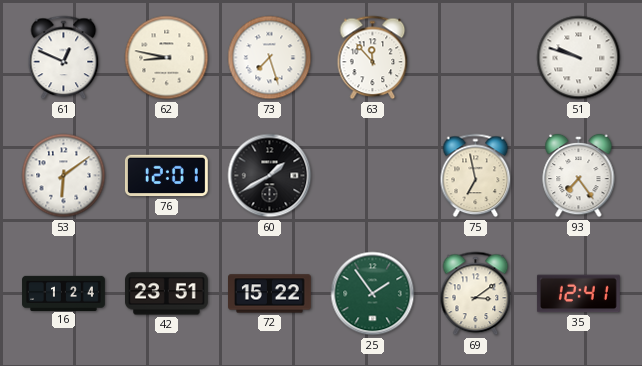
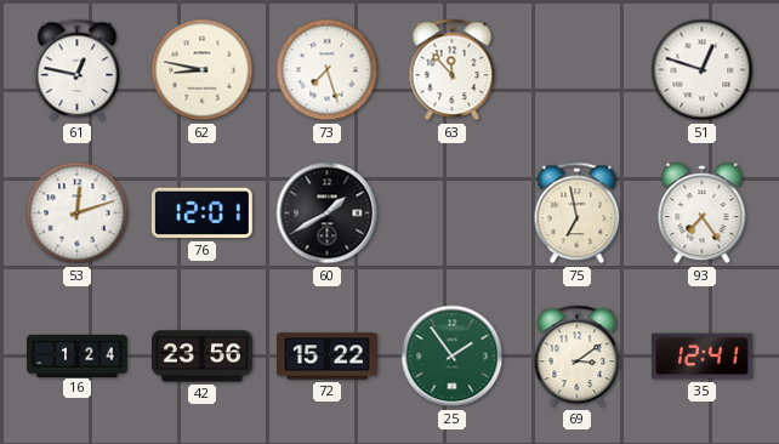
61: 12:49 -> 12:47
51: 9:48 -> 12:48
53: 6:09 -> 12:12
42: 23:51 -> 23:56
